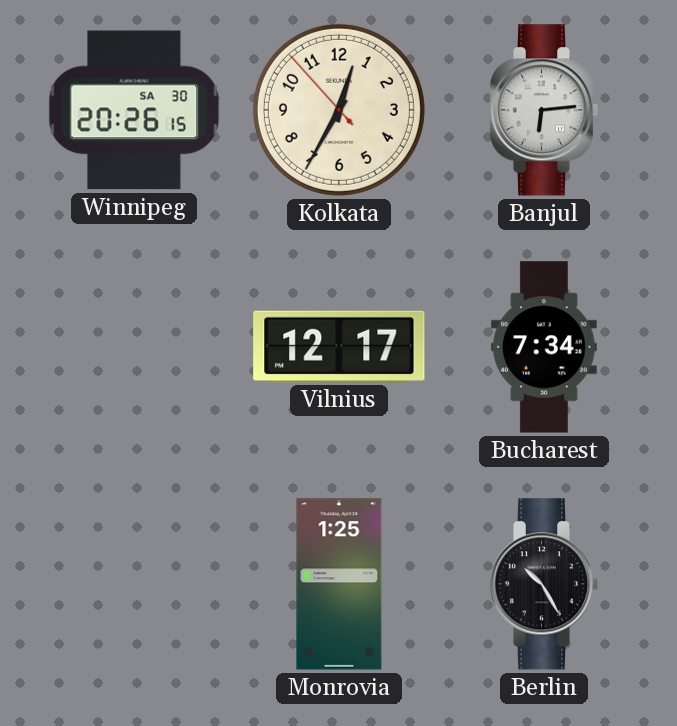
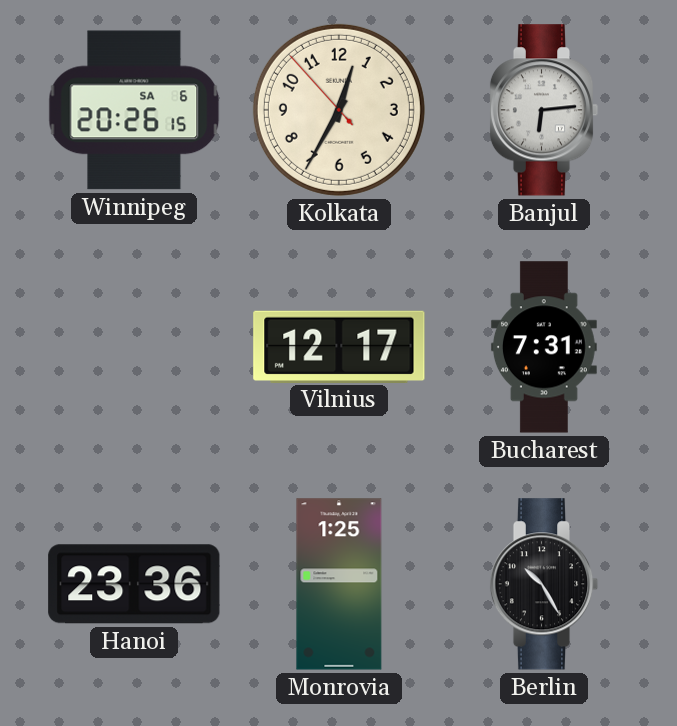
Winnipeg date: SA 30 -> SA 6
Bucharest: 7:34 -> 7:31
Hanoi: none -> 23:36
